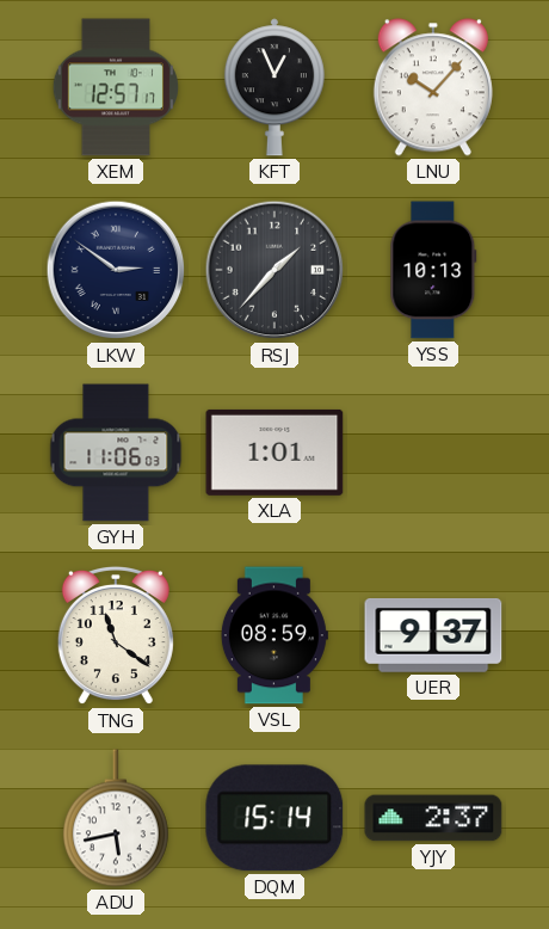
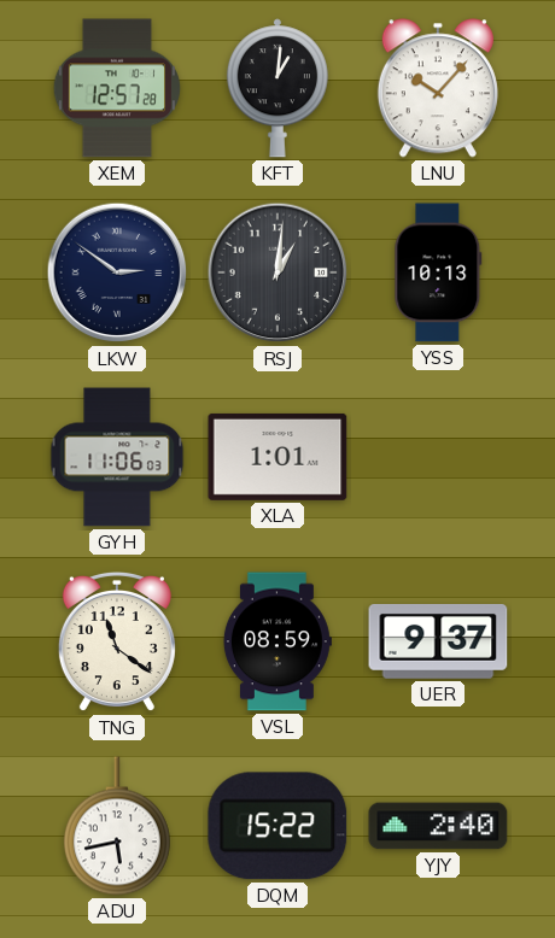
XEM: 12:57:17 -> 12:57:28
KFT: 12:56 -> 1:01
RSJ: 1:37 -> 1:01
DQM: 15:14 -> 15:22
YJY: 2:37 -> 2:40
